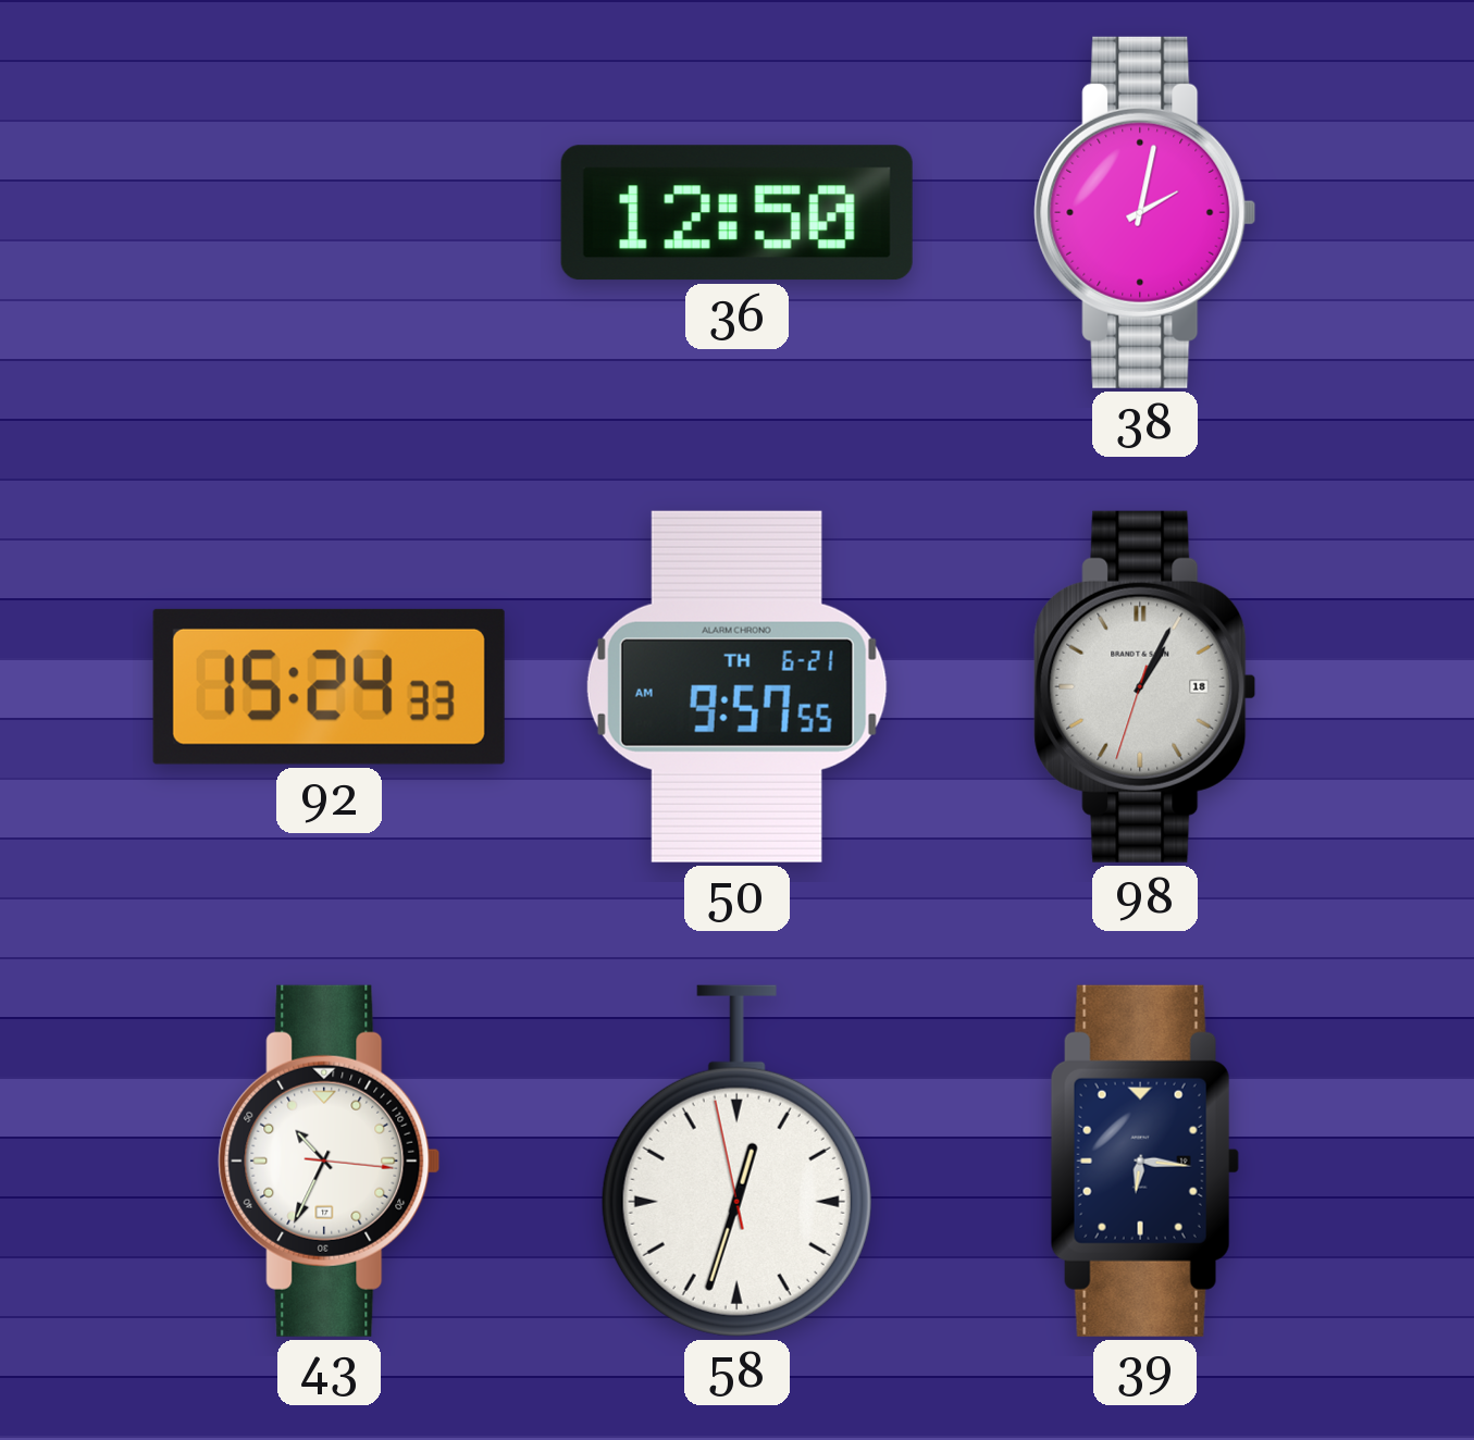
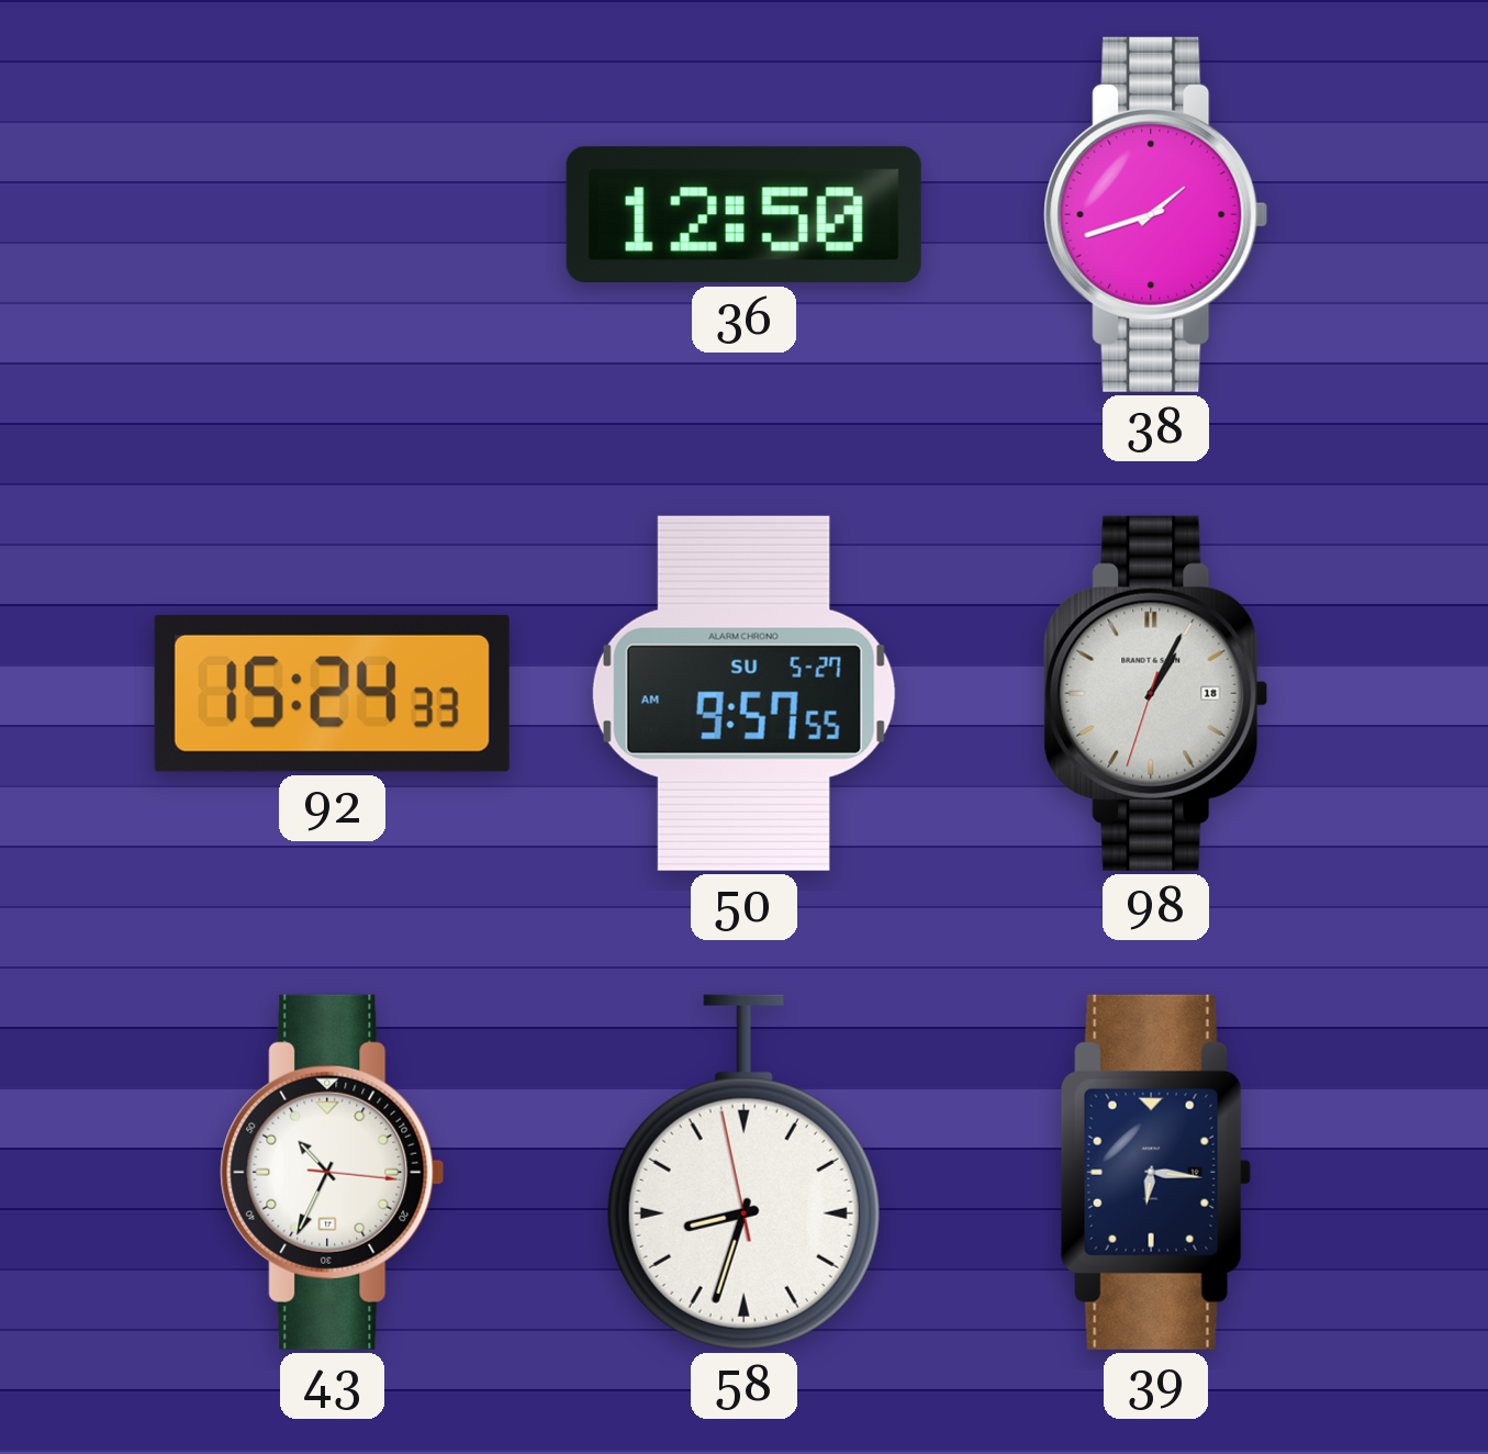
38: 2:02 -> 1:42
50 date: TH 6-21 -> SU 5-27
58: 12:32 -> 8:32
